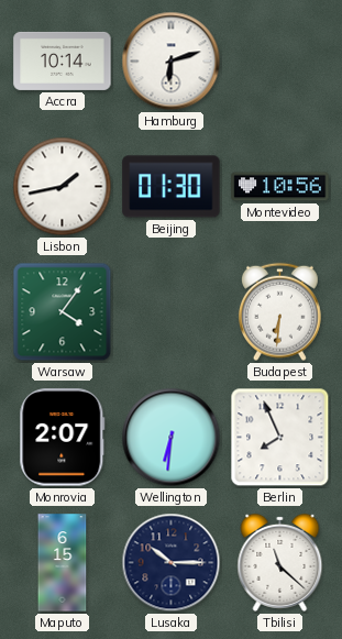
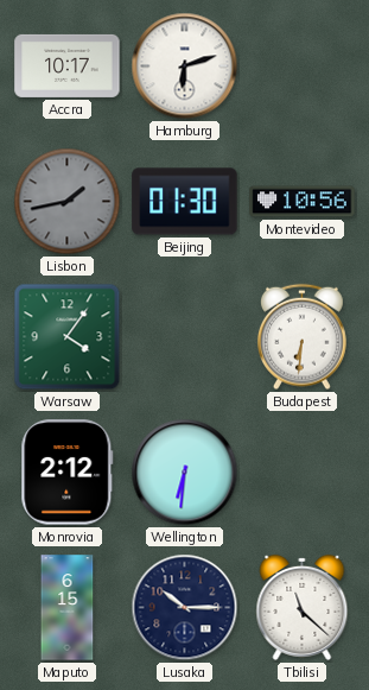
Accra: 10:14 -> 10:17
Lisbon dial: white -> grey
Monrovia: 2:07 -> 2:12
Berlin: 7:56 -> none
